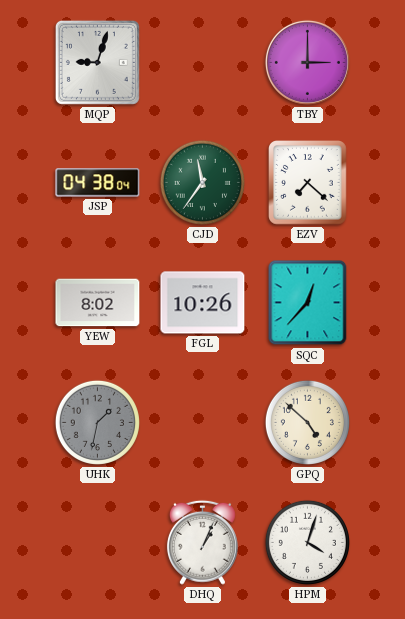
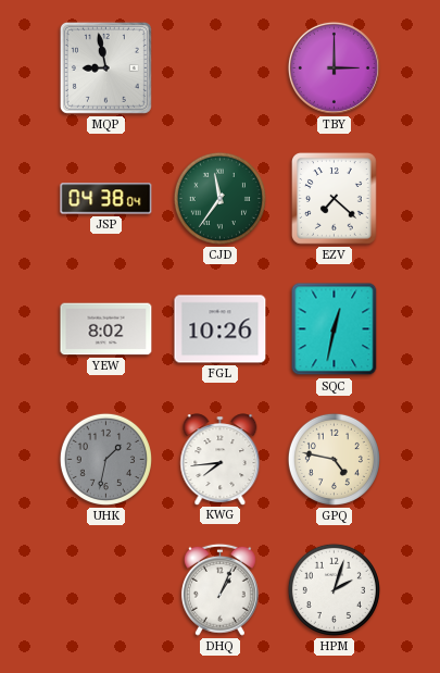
MQP: 9:03 -> 8:58
SQC: 12:37 -> 12:32
KWG: none -> 7:44
GPQ: 4:52 -> 4:47
HPM: 4:03 -> 2:03
